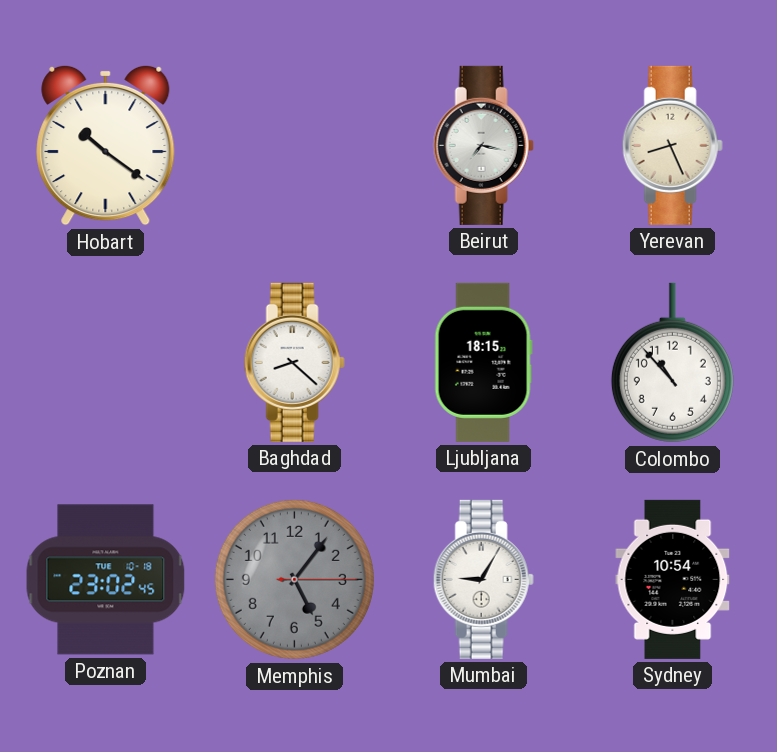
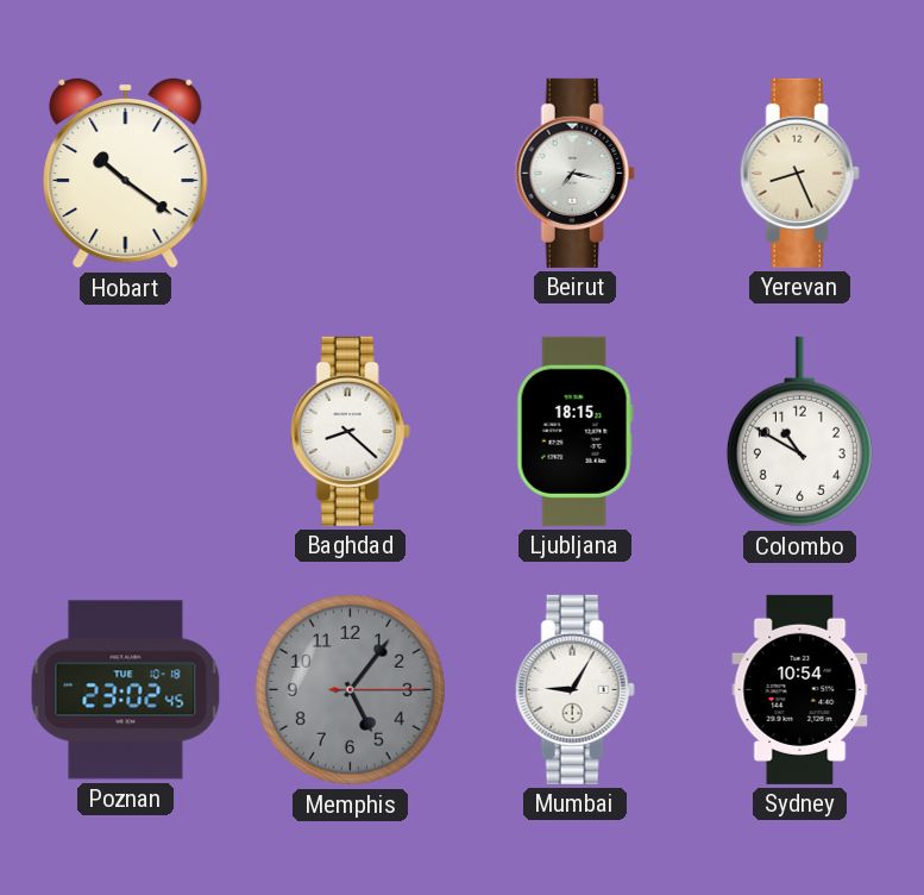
Colombo: 10:53 -> 10:50
